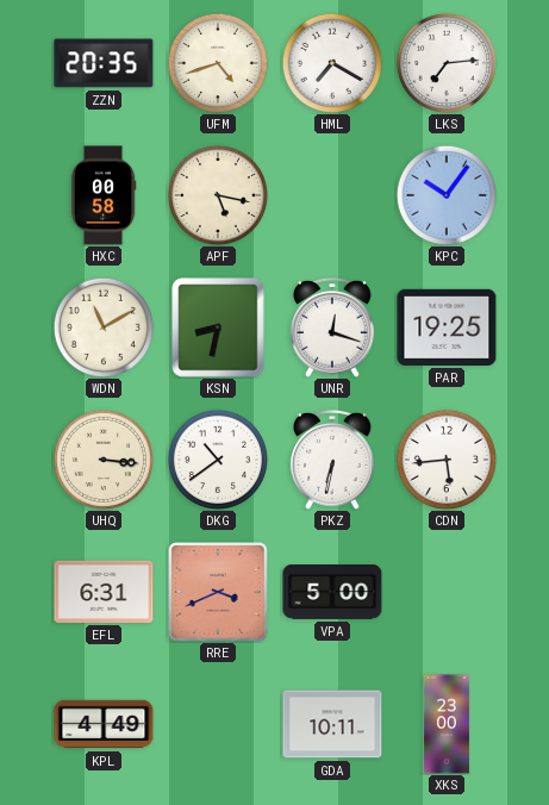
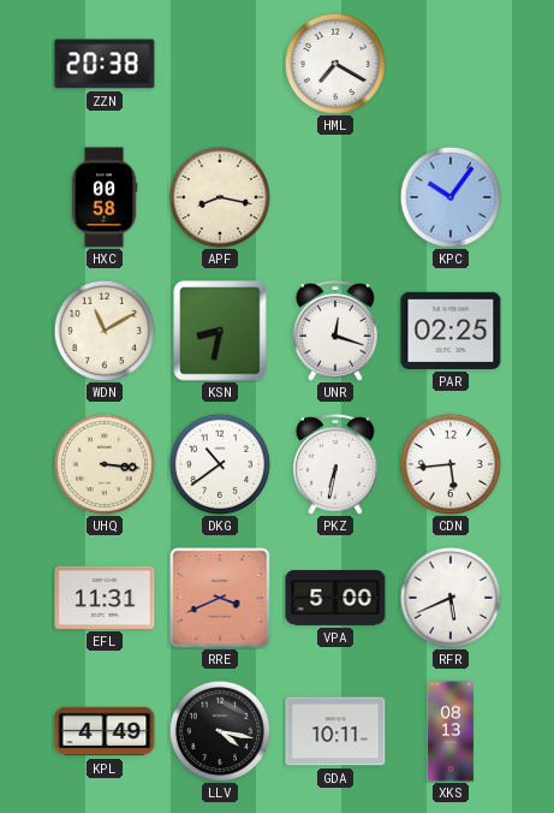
ZZN: 20:35 -> 20:38
UFM: 4:42 -> none
LKS: 7:14 -> none
APF: 5:17 -> 8:17
PAR: 19:25 -> 02:25
EFL: 6:31 -> 11:31
RFR: none -> 5:41
LLV: none -> 4:17
XKS: 23:00 -> 08:13
